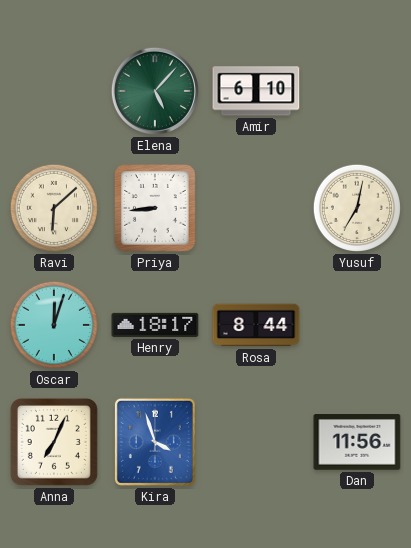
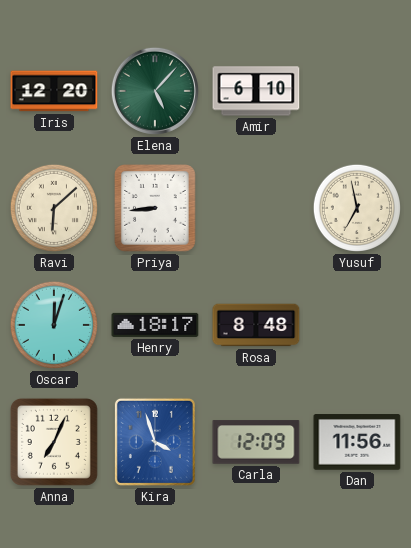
Iris: none -> 12:20
Yusuf: 7:02 -> 6:58
Rosa: 8:44 -> 8:48
Carla: none -> 12:09
